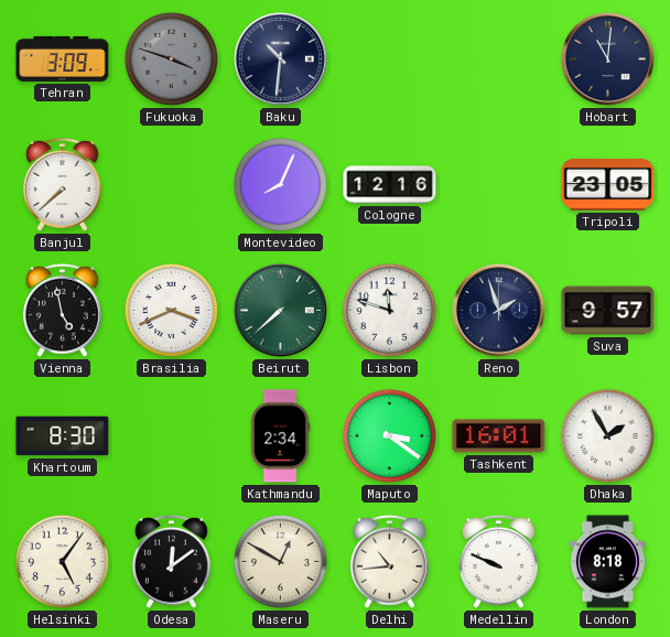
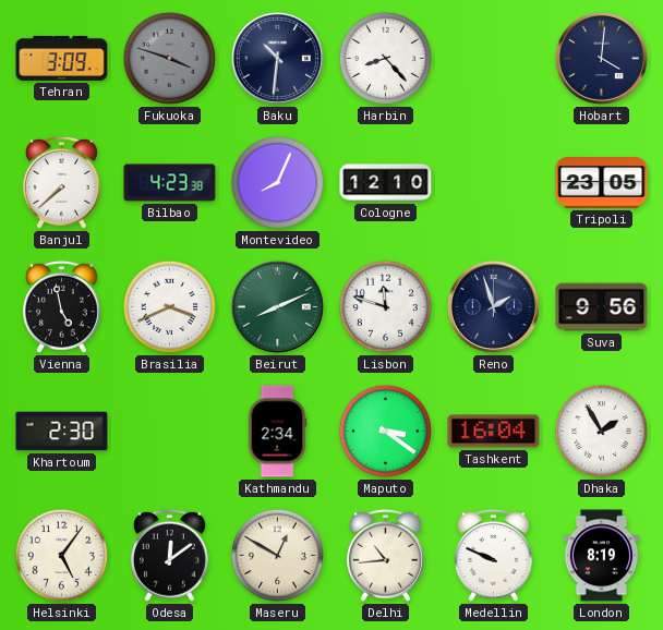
Harbin: none -> 8:23
Hobart: 11:01 -> 4:01
Bilbao: none -> 4:23
Cologne: 12:16 -> 12:10
Beirut: 7:38 -> 8:11
Suva: 9:57 -> 9:56
Khartoum: 8:30 -> 2:30
Tashkent: 16:01 -> 16:04
London: 8:18 -> 8:19
